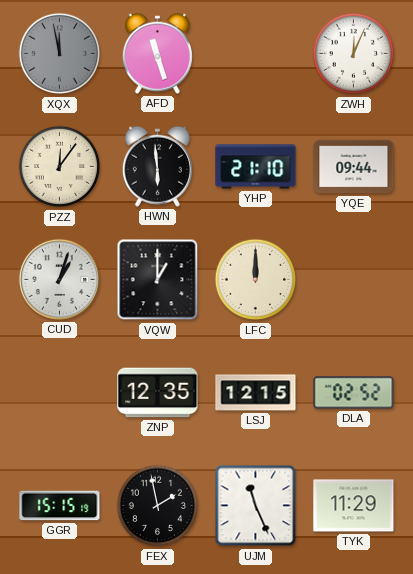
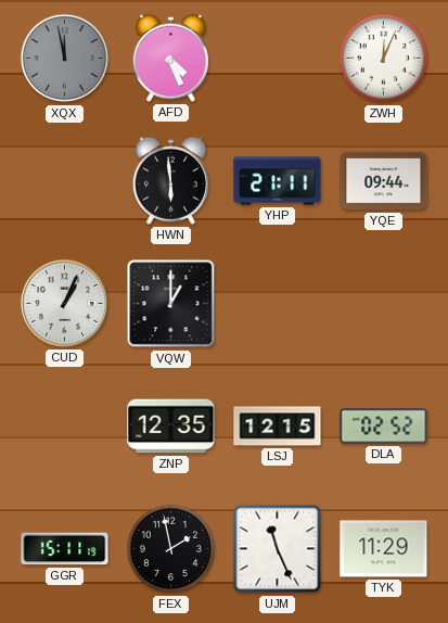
AFD: 11:27 -> 4:26
PZZ: 12:06 -> none
YHP: 21:10 -> 21:11
CUD: 1:03 -> 1:04
LFC: 12:00 -> none
GGR: 15:15 -> 15:11
